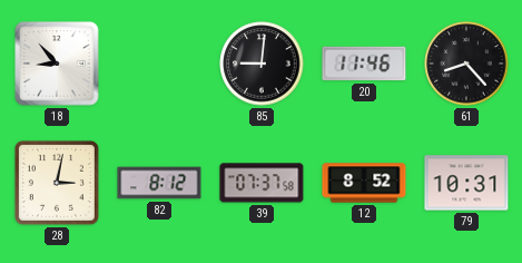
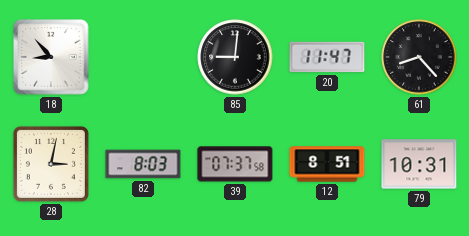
20: 11:46 -> 11:47
82: 8:12 -> 8:03
12: 8:52 -> 8:51
